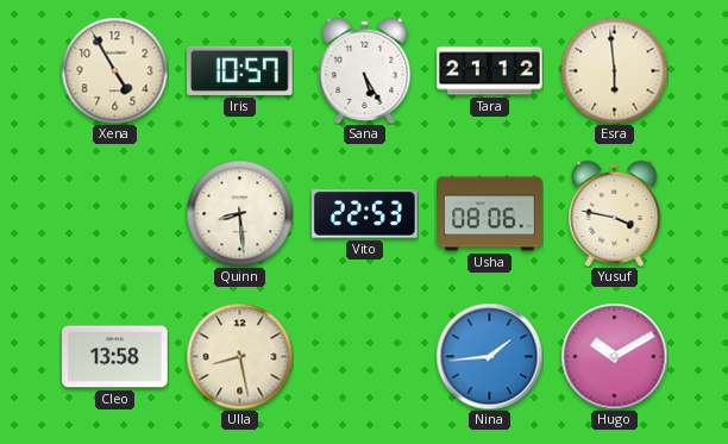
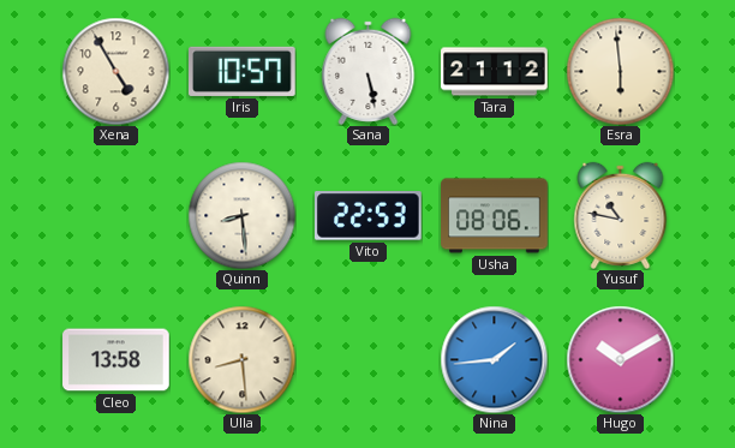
Sana: 5:25 -> 5:28
Yusuf: 3:47 -> 10:47
Ulla: 8:28 -> 8:29
